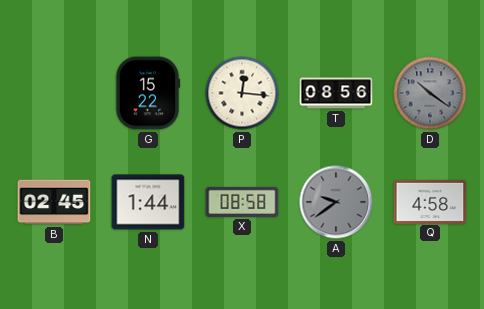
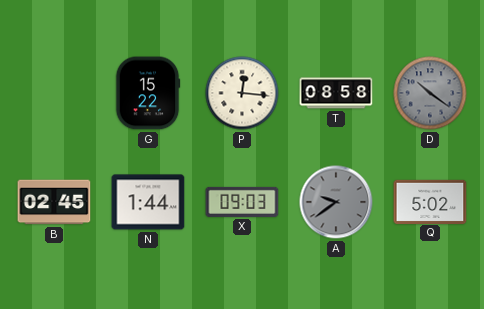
T: 08:56 -> 08:58
X: 08:58 -> 09:03
Q: 4:58 -> 5:02
